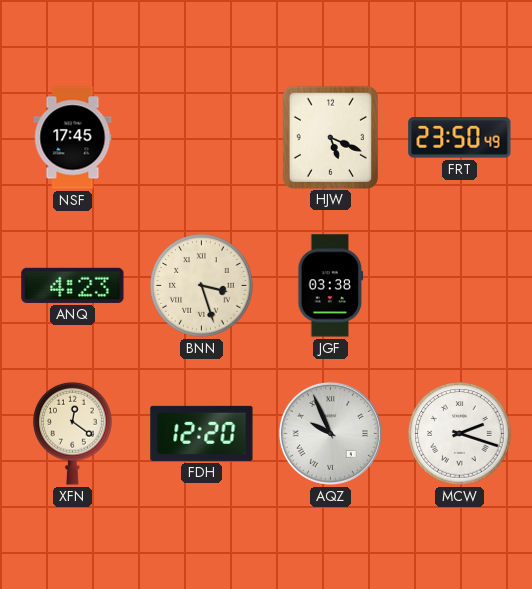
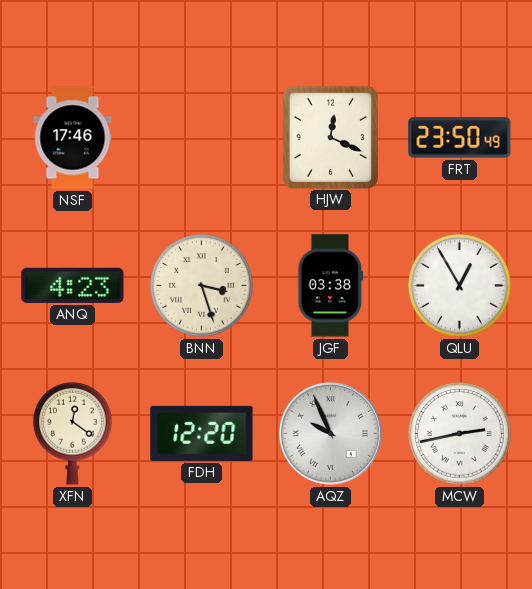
NSF: 17:45 -> 17:46
HJW: 5:19 -> 12:19
QLU: none -> 12:55
MCW: 2:18 -> 2:43
